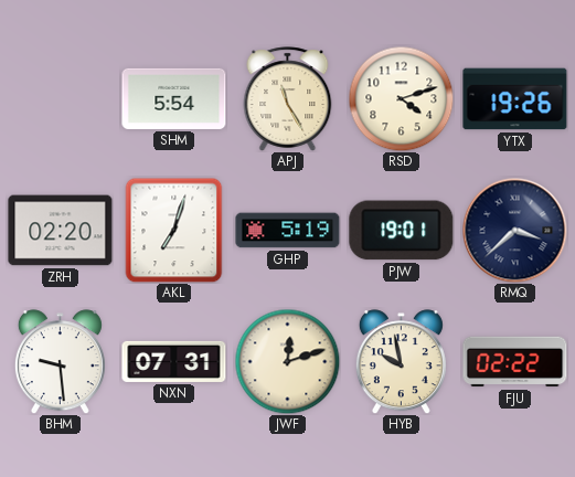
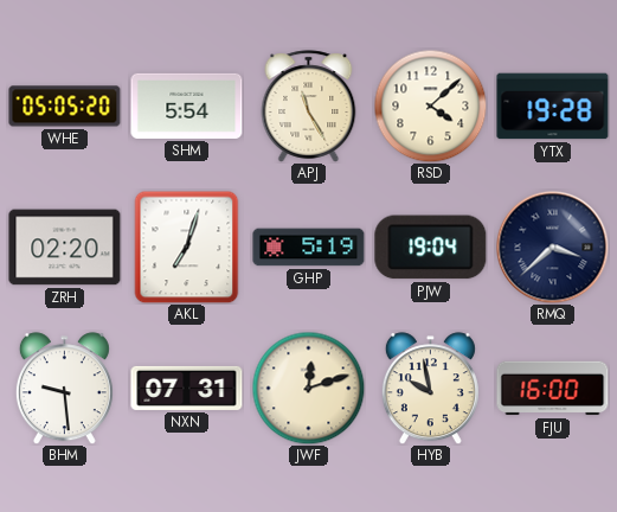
WHE: none -> 05:05
RSD: 4:12 -> 4:08
YTX: 19:26 -> 19:28
PJW: 19:01 -> 19:04
FJU: 02:22 -> 16:00
